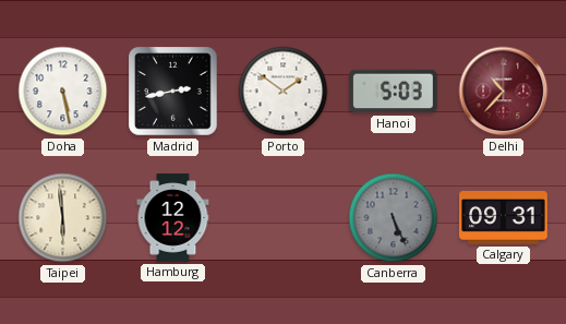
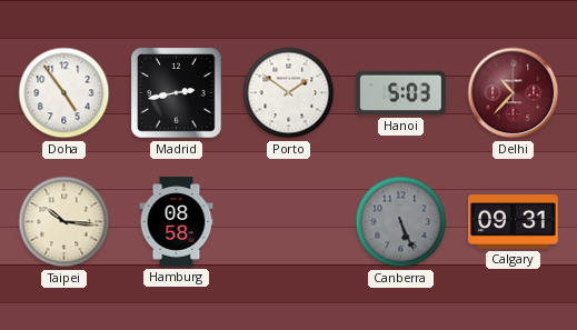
Doha: 5:28 -> 4:54
Taipei: 5:59 -> 10:16
Hamburg: 12:12 -> 08:58
